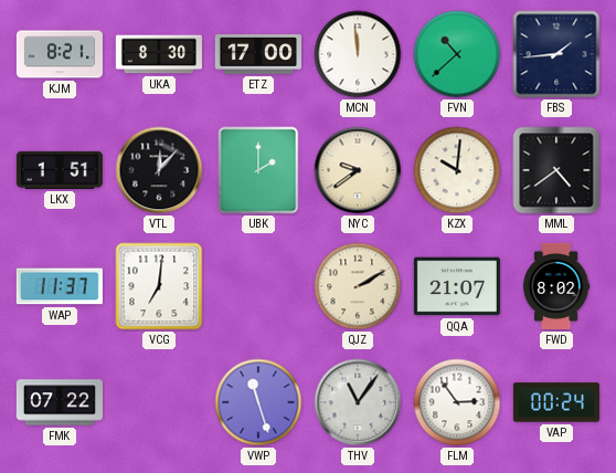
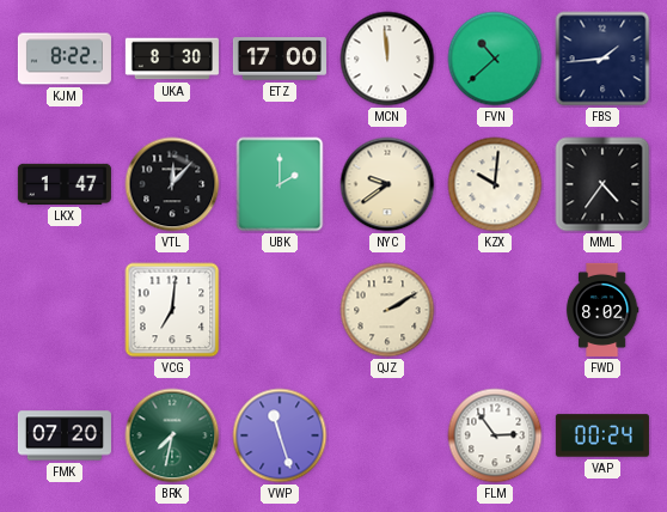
KJM: 8:21 -> 8:22
LKX: 1:51 -> 1:47
MML: 4:39 -> 4:36
WAP: 11:37 -> none
QQA: 21:07 -> none
FMK: 07:22 -> 07:20
BRK: none -> 7:32
THV: 11:06 -> none
